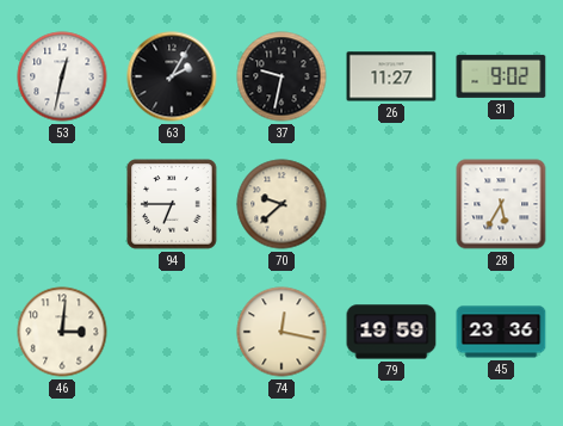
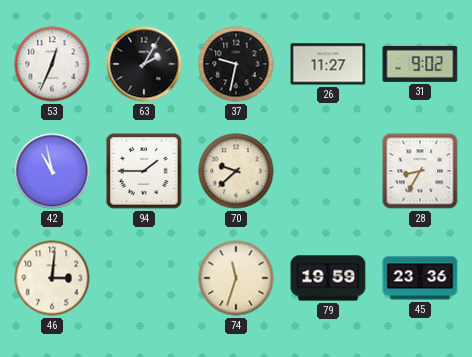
53: 12:32 -> 12:34
42: none -> 10:58
94: 6:45 -> 1:45
28: 5:35 -> 8:35
74: 12:17 -> 11:33
